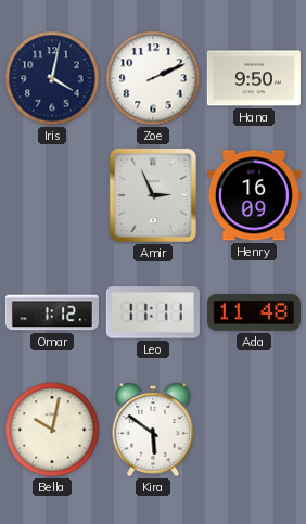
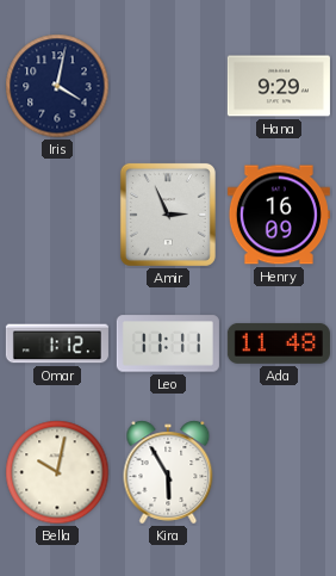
Zoe: 2:11 -> none
Hana: 9:50 -> 9:29
Kira: 5:51 -> 5:55
